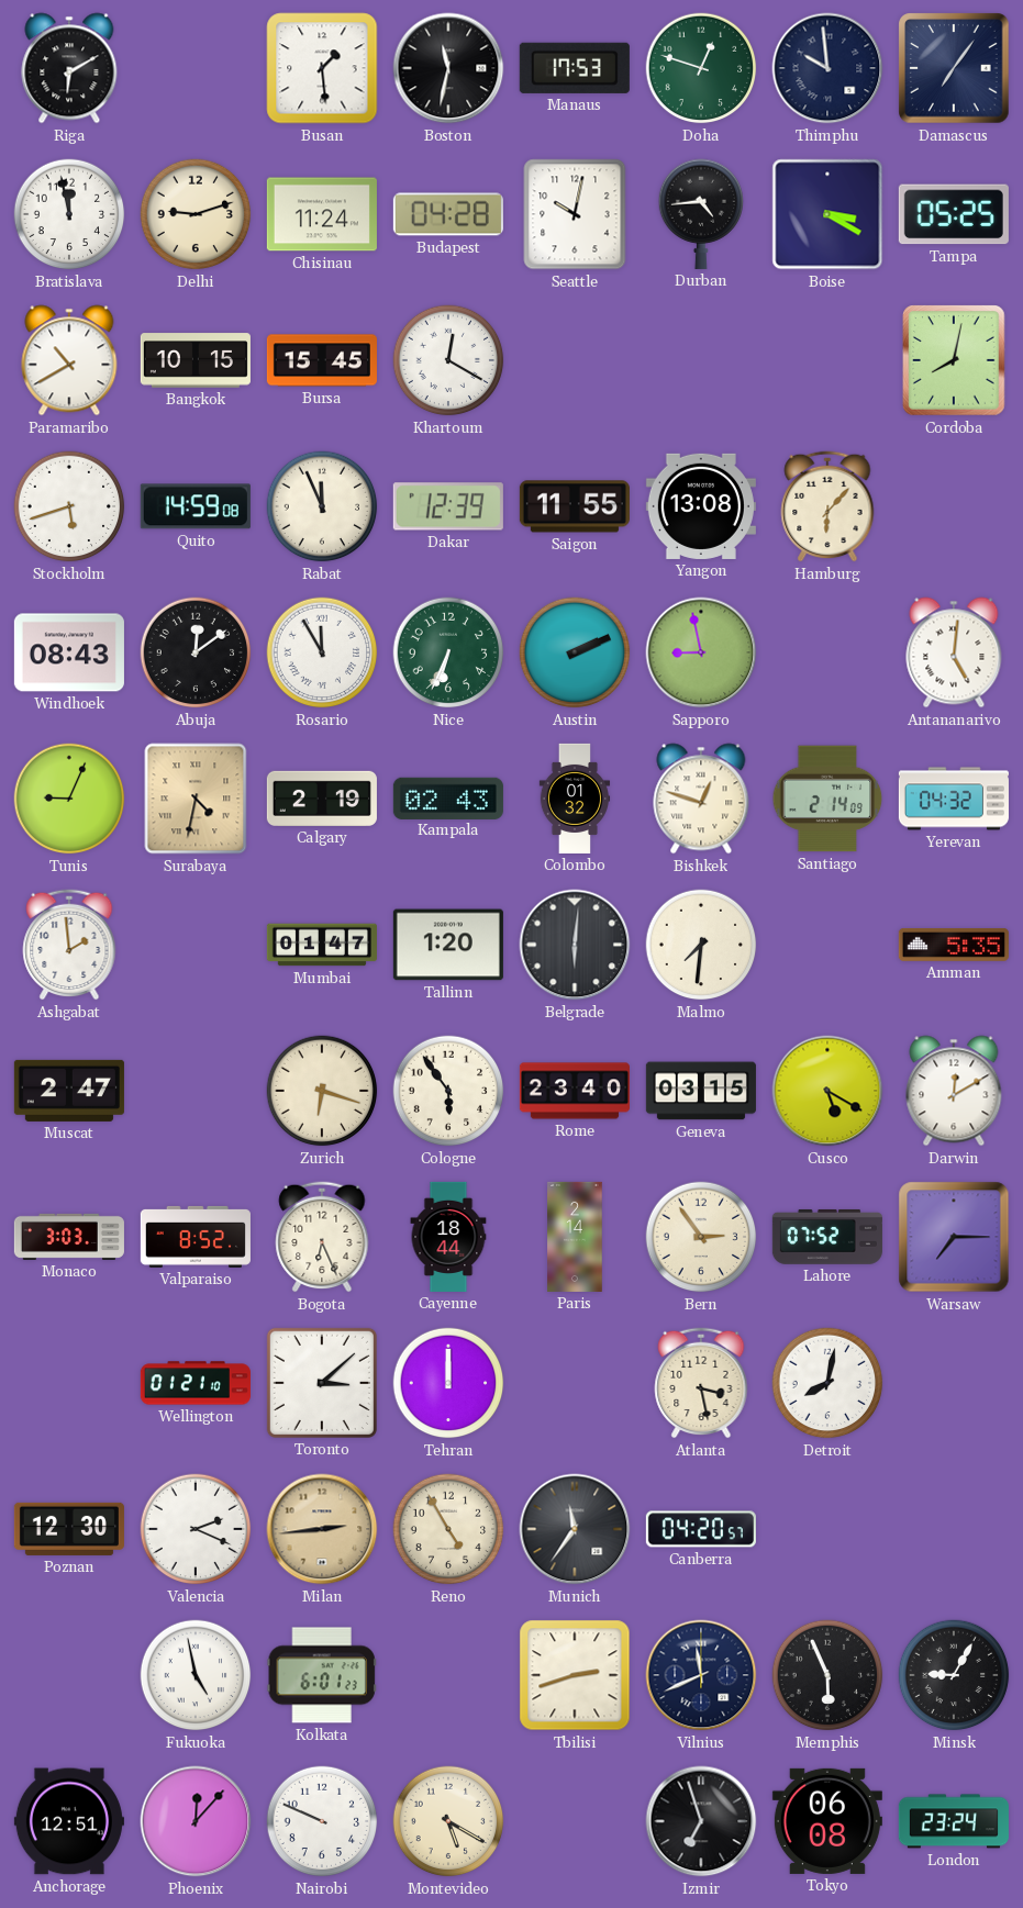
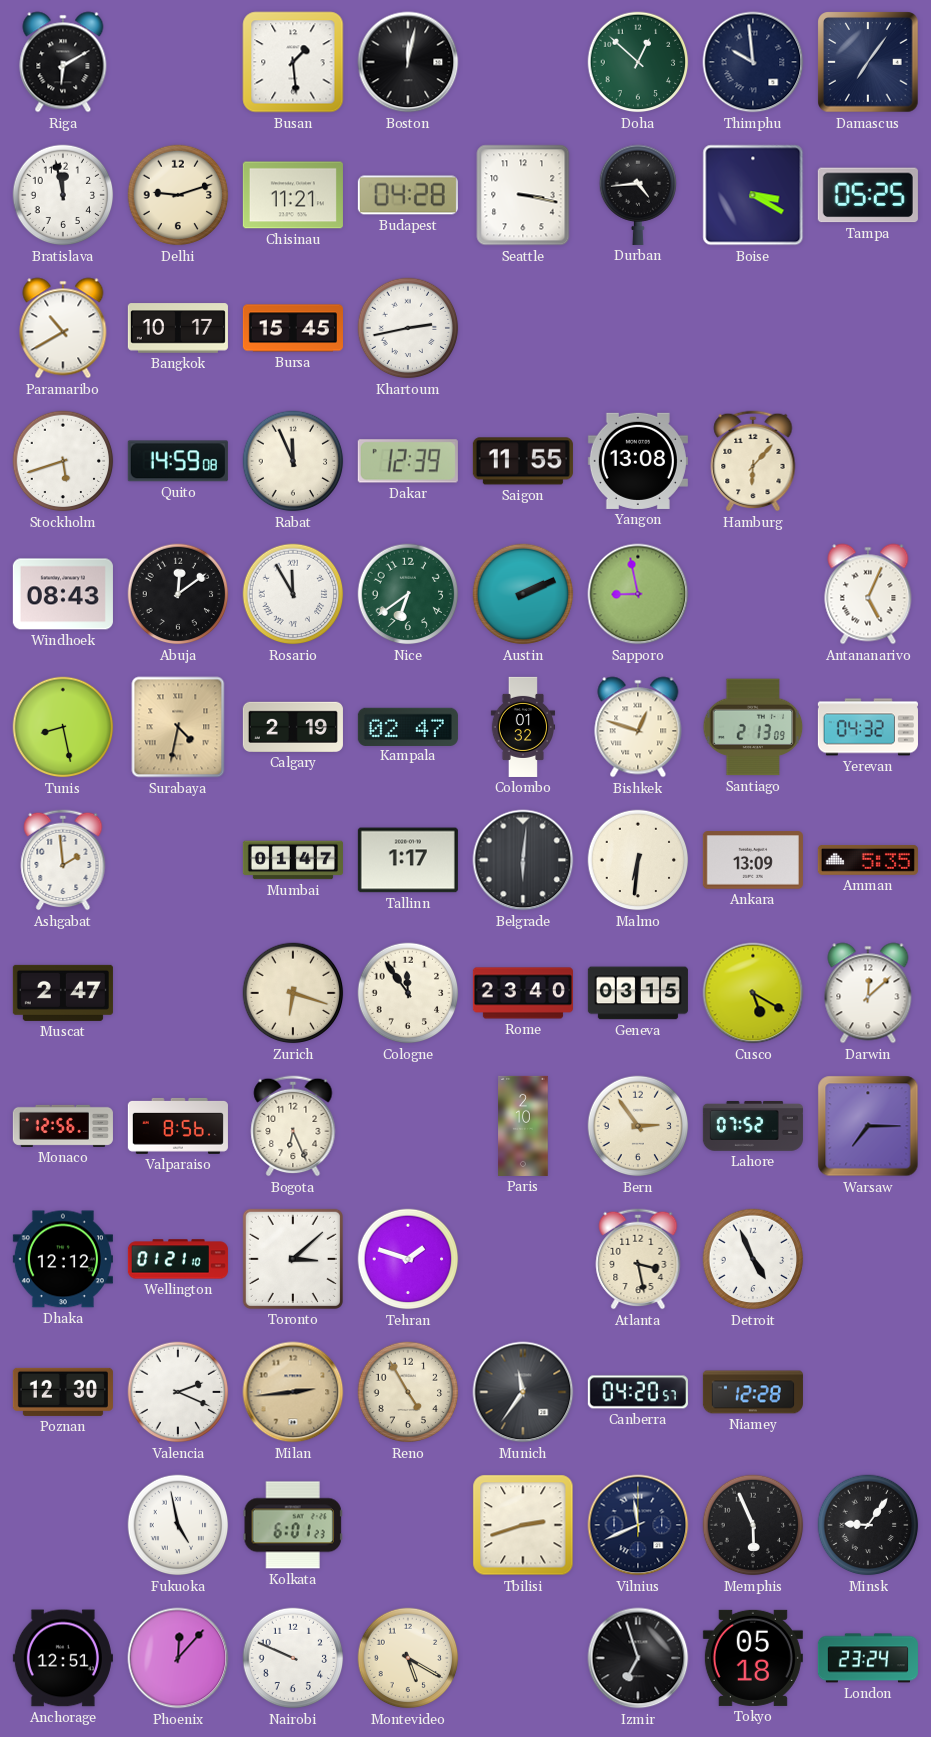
Boston: 11:32 -> 12:02
Manaus: 17:53 -> none
Doha: 12:48 -> 12:52
Chisinau: 11:24 -> 11:21
Seattle: 10:02 -> 3:17
Bangkok: 10:15 -> 10:17
Khartoum: 12:20 -> 2:43
Cordoba: 8:02 -> none
Nice: 6:34 -> 6:39
Antananarivo: 5:01 -> 5:04
Tunis: 9:04 -> 8:28
Kampala: 02:43 -> 02:47
Santiago: 2:14 -> 2:13
Tallinn: 1:20 -> 1:17
Malmo: 7:31 -> 6:31
Ankara: none -> 13:09
Cologne: 5:54 -> 11:54
Darwin: 12:10 -> 12:08
Monaco: 3:03 -> 12:56
Valparaiso: 8:52 -> 8:56
Cayenne: 18:44 -> none
Paris: 2:14 -> 2:10
Dhaka: none -> 12:12
Tehran: 12:00 -> 1:48
Detroit: 8:02 -> 4:56
Niamey: none -> 12:28
Minsk: 9:05 -> 9:06
Tokyo: 06:08 -> 05:18
